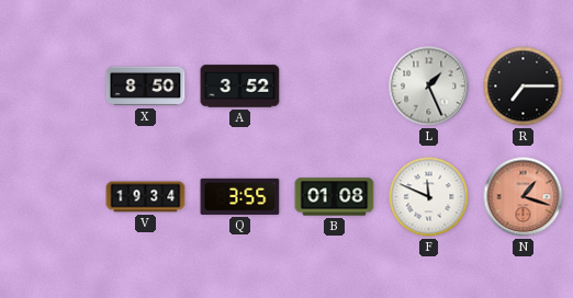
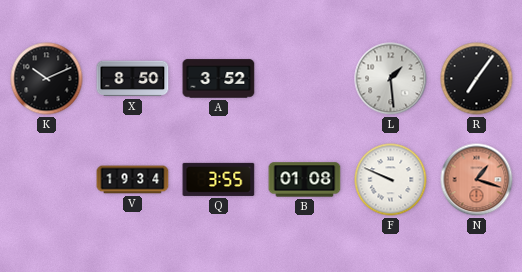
K: none -> 10:11
L: 1:26 -> 1:29
R: 7:15 -> 7:06
F: 11:49 -> 9:49
